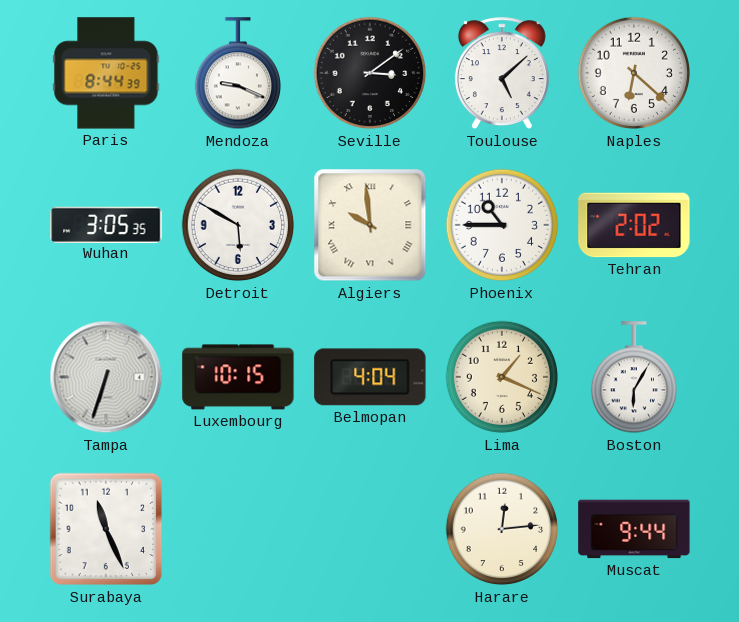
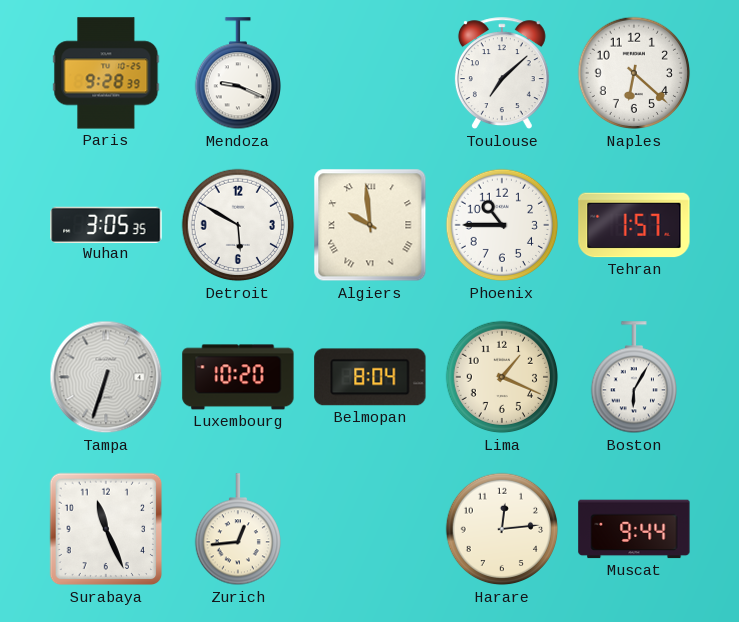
Paris: 8:44 -> 9:28
Seville: 3:09 -> none
Toulouse: 5:08 -> 7:08
Tehran: 2:02 -> 1:57
Luxembourg: 10:15 -> 10:20
Belmopan: 4:04 -> 8:04
Zurich: none -> 12:44
